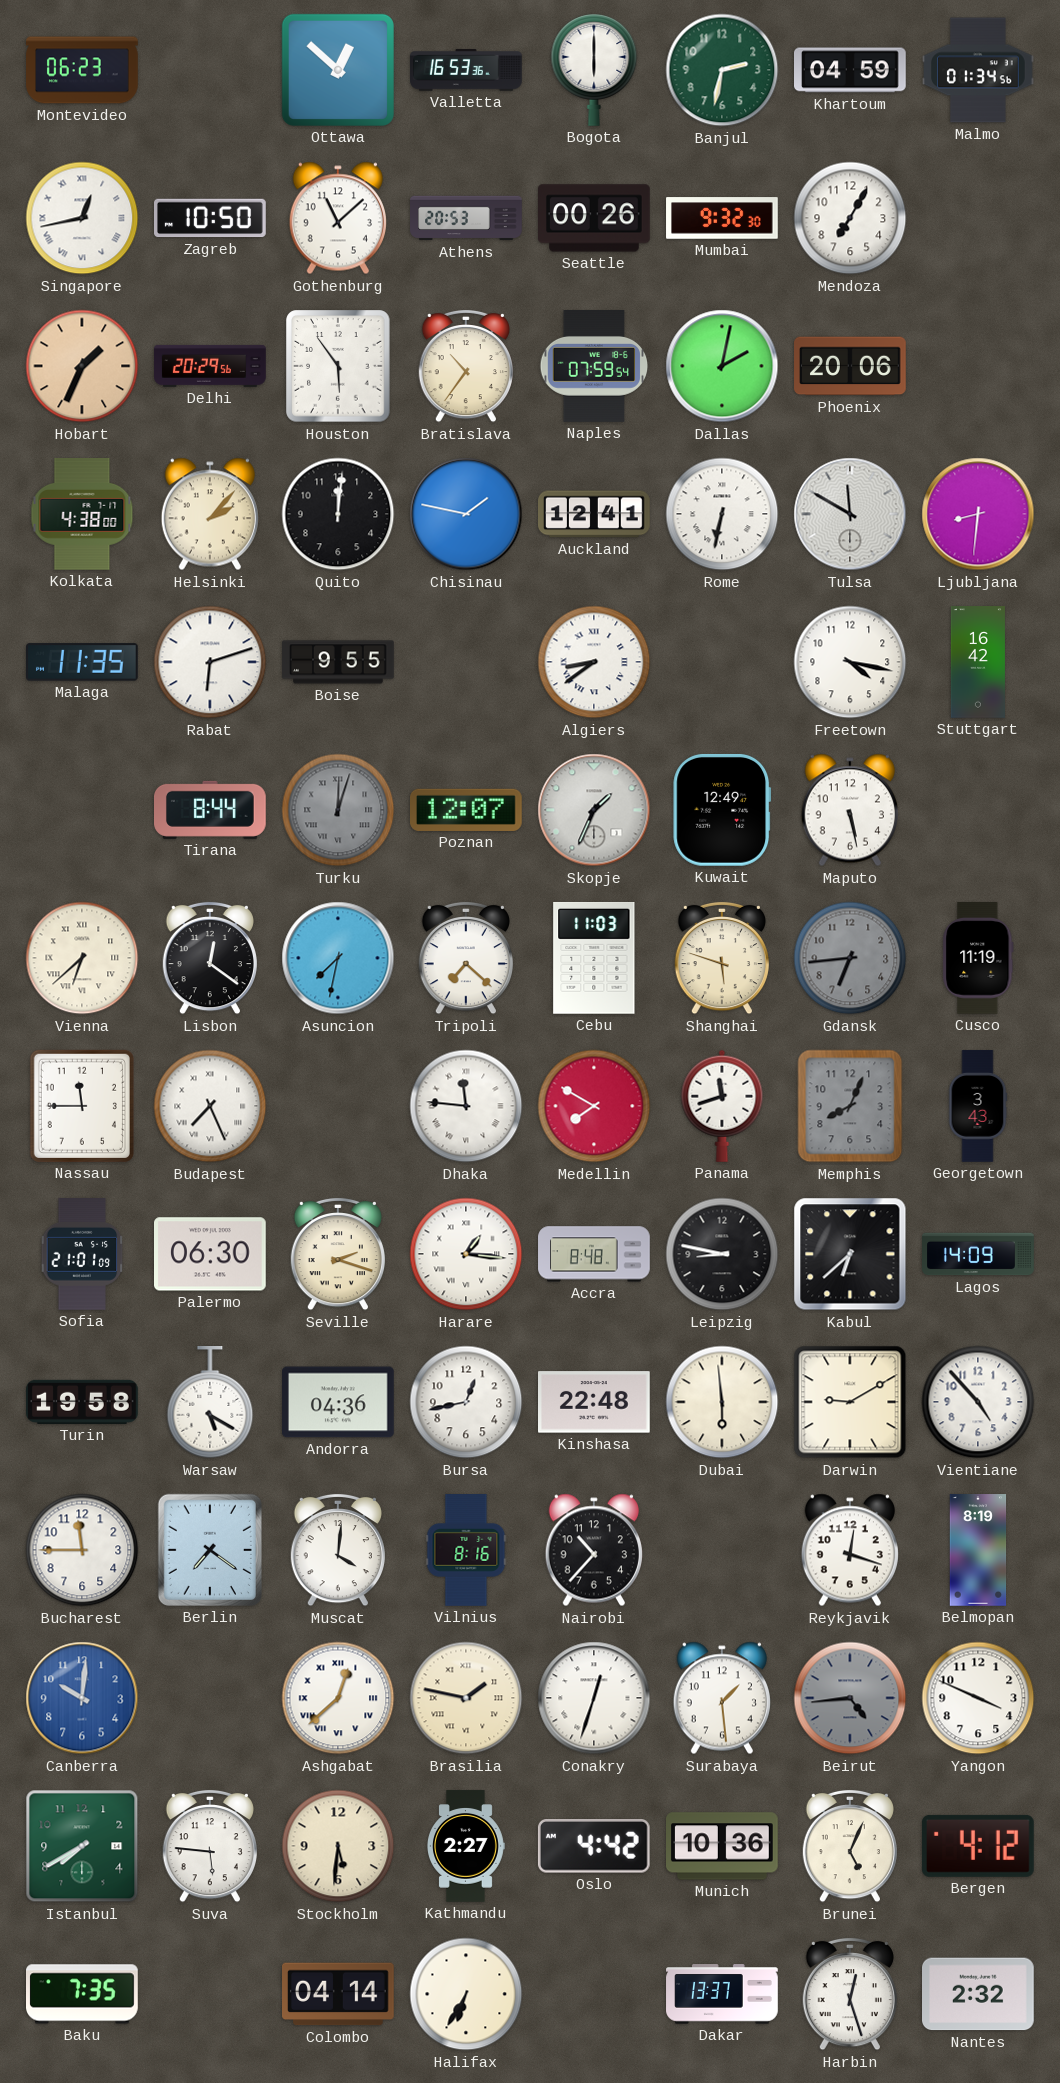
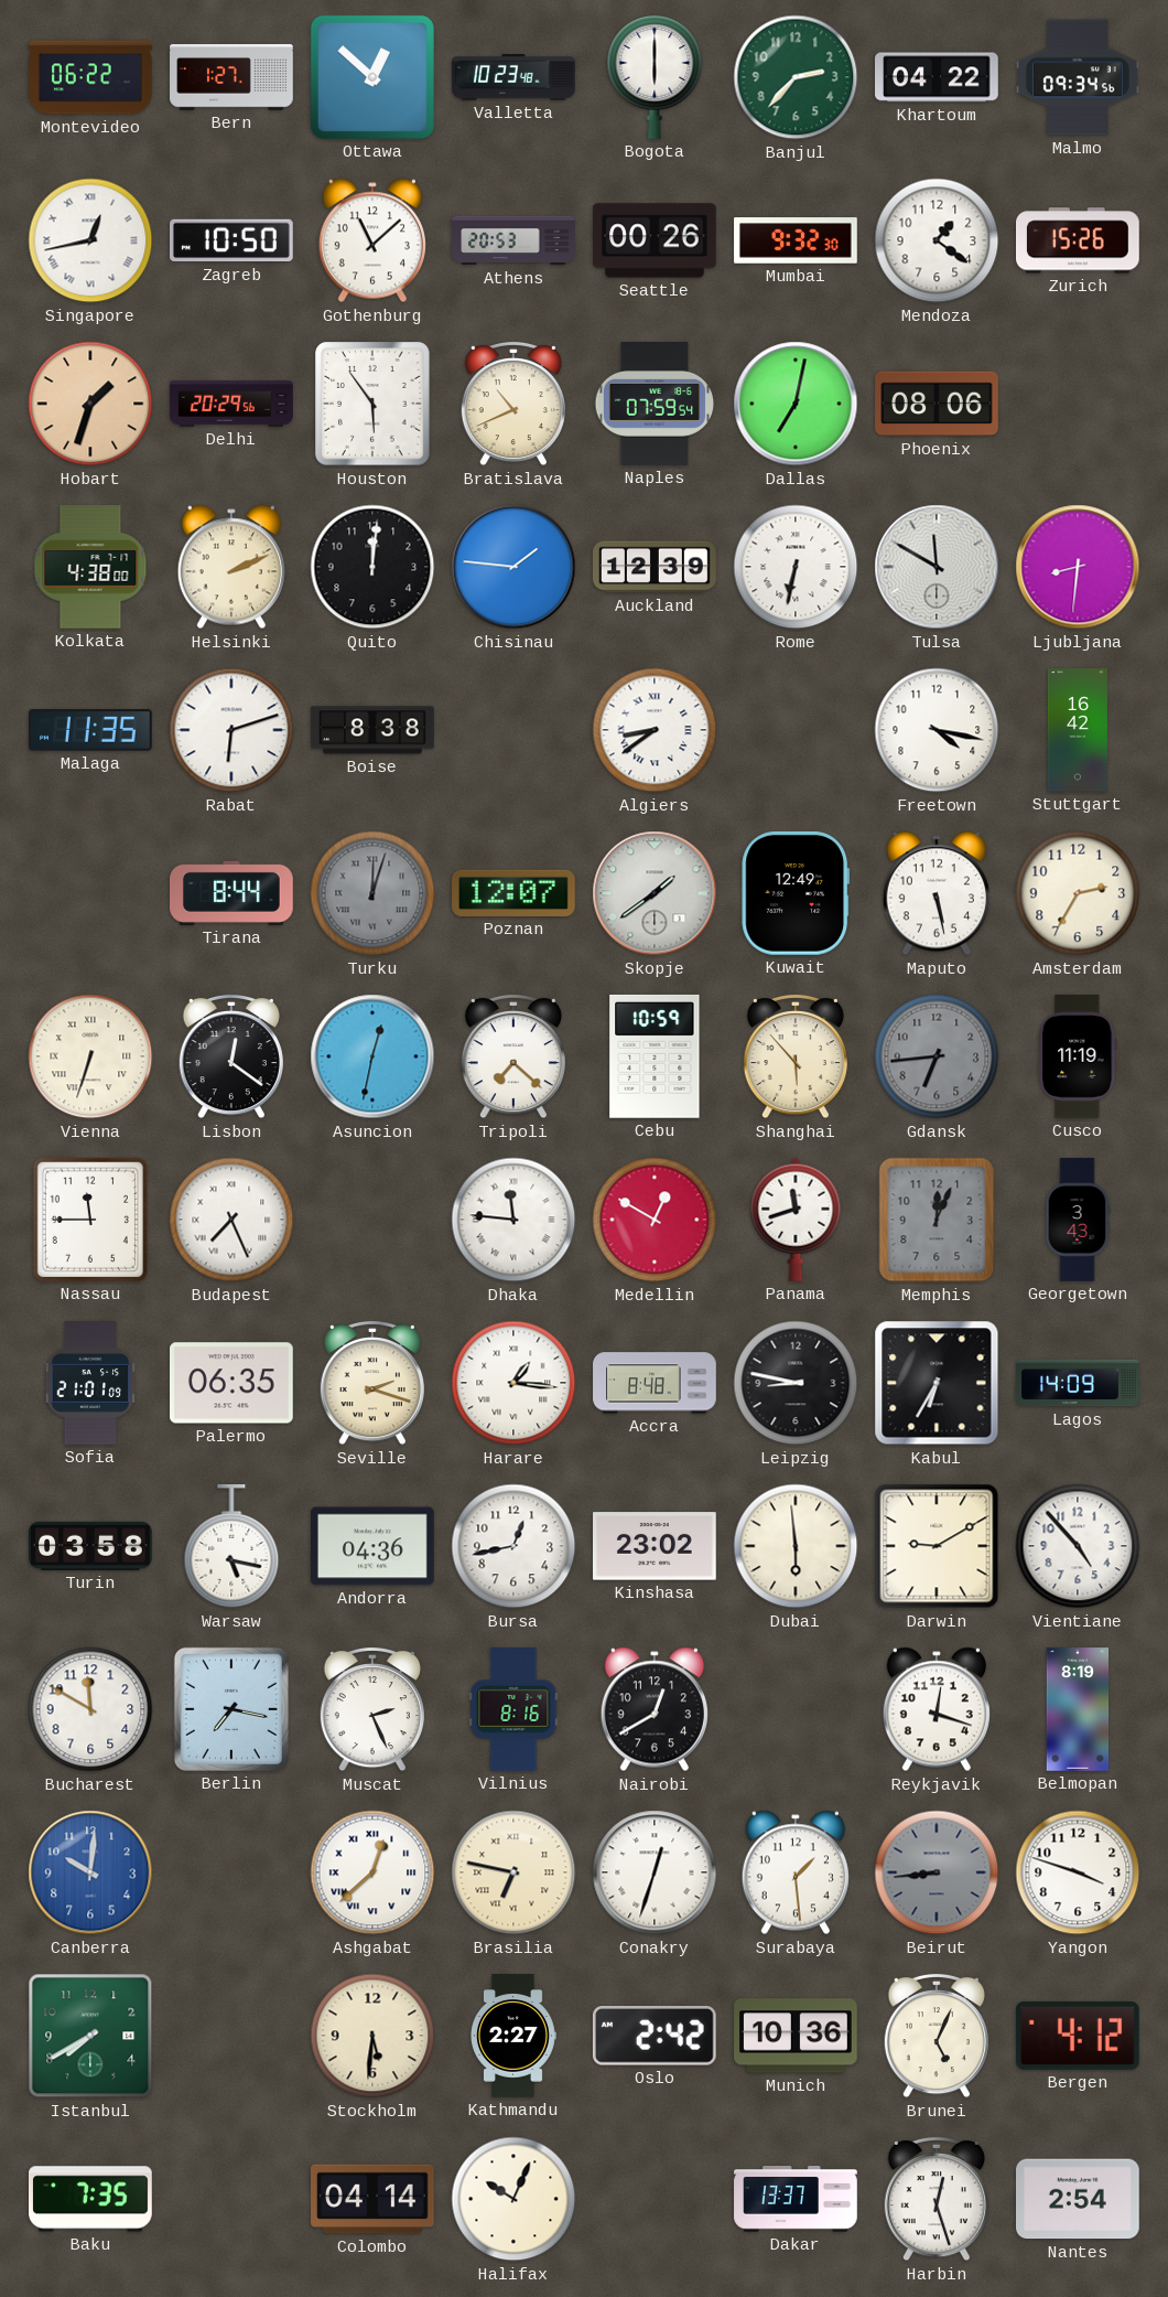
Montevideo: 06:23 -> 06:22
Bern: none -> 1:27
Valletta: 16:53 -> 10:23
Banjul: 2:32 -> 2:37
Khartoum: 04:59 -> 04:22
Malmo: 01:34 -> 09:34
Mendoza: 7:05 -> 1:21
Zurich: none -> 15:26
Hobart: 1:34 -> 1:33
Bratislava: 10:36 -> 10:41
Dallas: 2:02 -> 7:02
Phoenix: 20:06 -> 08:06
Helsinki: 2:07 -> 2:11
Chisinau: 1:47 -> 1:46
Auckland: 12:41 -> 12:39
Boise: 9:55 -> 8:38
Skopje: 1:34 -> 1:39
Amsterdam: none -> 2:35
Vienna: 6:38 -> 6:33
Asuncion: 7:32 -> 12:32
Cebu: 11:03 -> 10:59
Shanghai: 5:48 -> 5:53
Medellin: 7:50 -> 12:50
Memphis: 8:04 -> 12:04
Palermo: 06:30 -> 06:35
Kabul: 6:38 -> 6:35
Turin: 19:58 -> 03:58
Warsaw: 5:20 -> 5:17
Kinshasa: 22:48 -> 23:02
Bucharest: 11:45 -> 11:50
Berlin: 7:21 -> 7:17
Muscat: 4:01 -> 2:26
Nairobi: 10:37 -> 12:40
Brasilia: 1:47 -> 6:47
Beirut: 4:44 -> 8:44
Yangon: 3:49 -> 3:48
Suva: 5:46 -> none
Oslo: 4:42 -> 2:42
Halifax: 6:35 -> 10:04
Nantes: 2:32 -> 2:54
